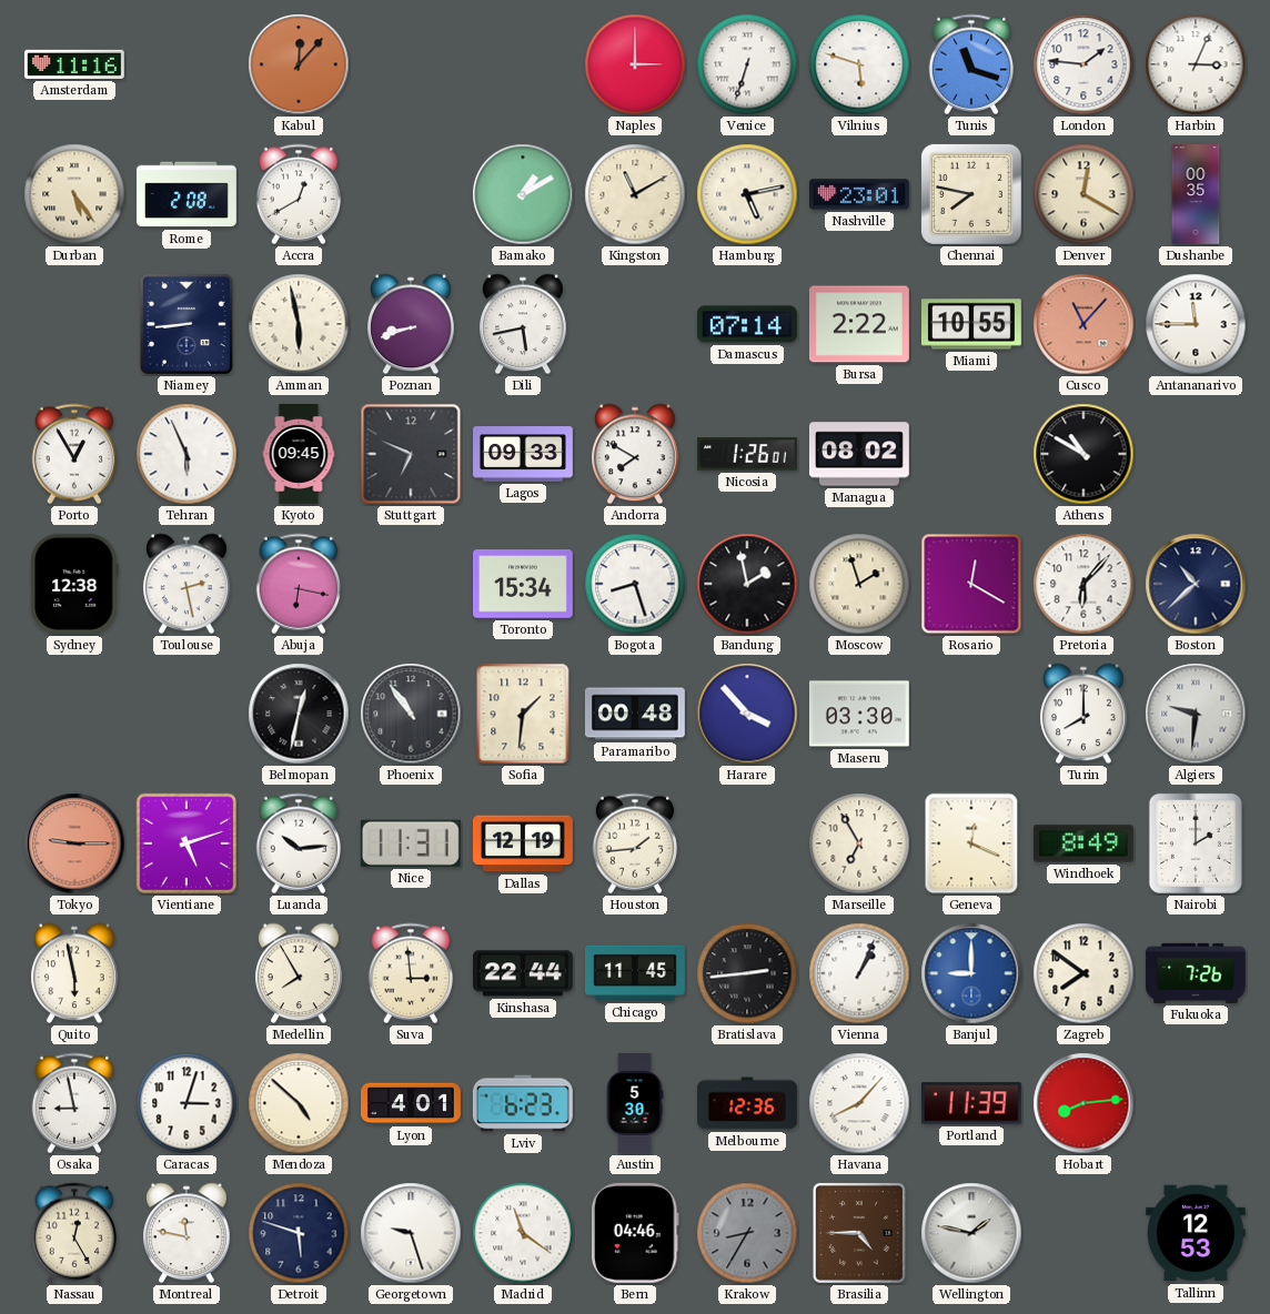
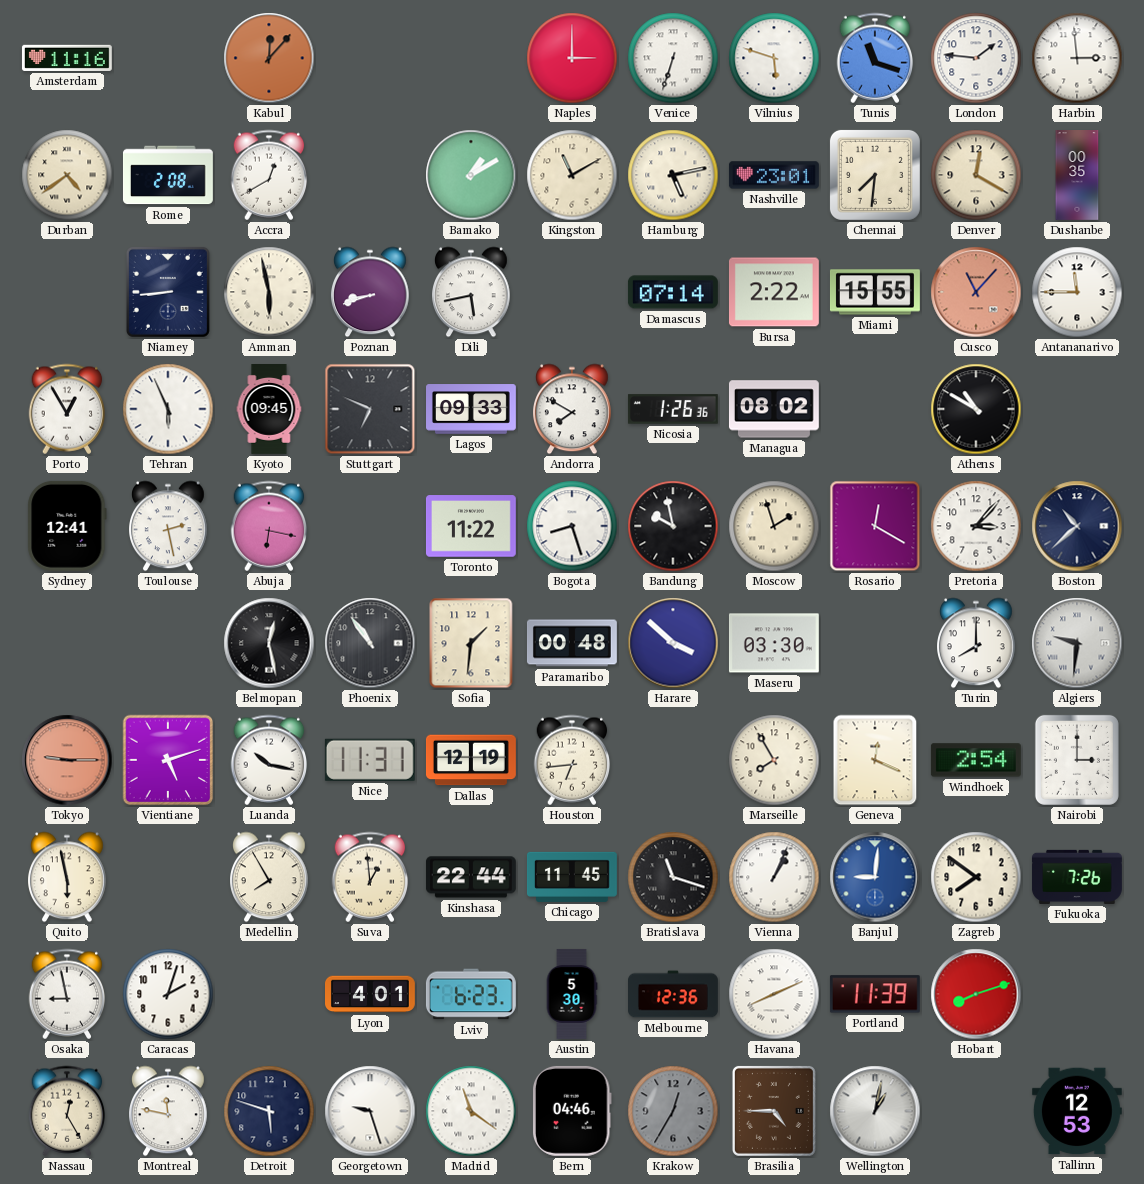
Harbin: 3:04 -> 2:59
Durban: 5:24 -> 4:39
Chennai: 7:47 -> 7:31
Miami: 10:55 -> 15:55
Nicosia: 1:26:01 -> 1:26:36
Sydney: 12:38 -> 12:41
Toronto: 15:34 -> 11:22
Bandung: 1:58 -> 9:58
Pretoria: 6:07 -> 3:07
Belmopan: 12:32 -> 12:28
Harare: 3:53 -> 3:52
Luanda: 10:14 -> 10:17
Houston: 1:44 -> 6:44
Marseille: 6:55 -> 7:55
Windhoek: 8:49 -> 2:54
Nairobi: 2:00 -> 3:00
Suva: 2:59 -> 12:59
Bratislava: 2:44 -> 11:18
Banjul: 9:00 -> 9:01
Caracas: 3:03 -> 2:03
Mendoza: 4:52 -> none
Havana: 8:07 -> 8:11
Hobart: 8:14 -> 8:12
Krakow: 8:35 -> 12:35
Wellington: 1:47 -> 1:02
